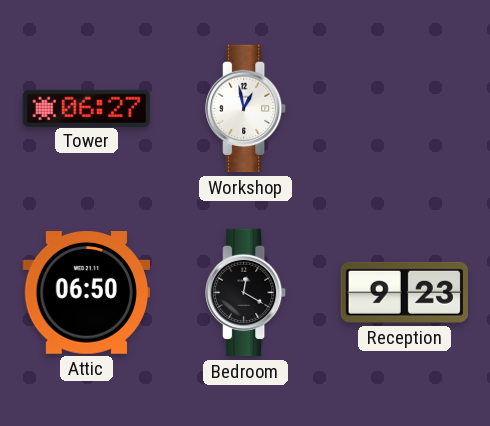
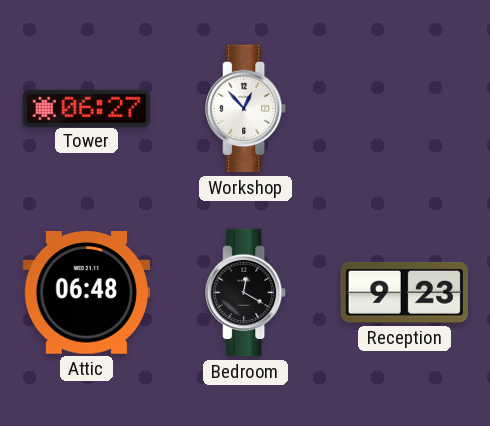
Workshop: 12:58 -> 12:53
Attic: 06:50 -> 06:48
